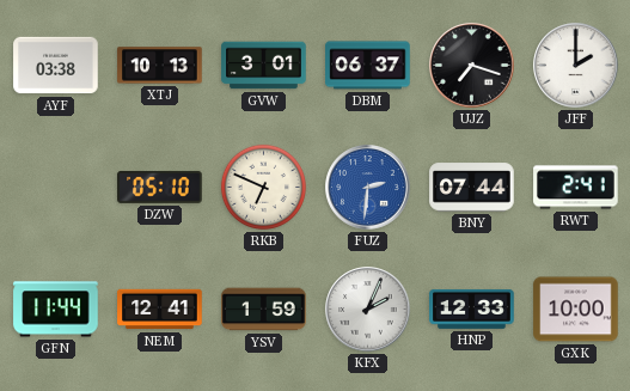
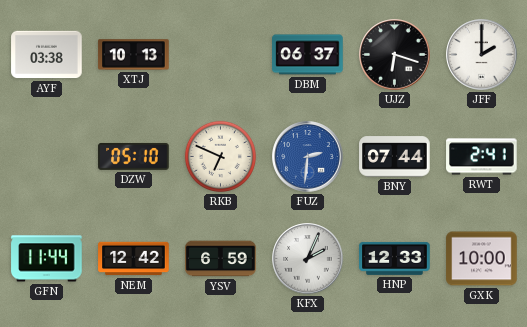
GVW: 3:01 -> none
UJZ: 7:18 -> 6:18
NEM: 12:41 -> 12:42
YSV: 1:59 -> 6:59
